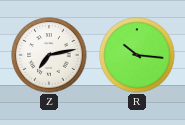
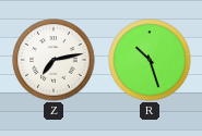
R: 10:16 -> 10:27
